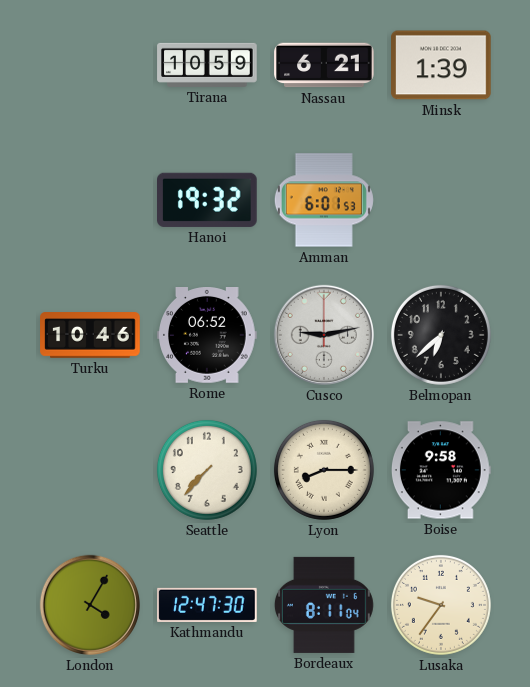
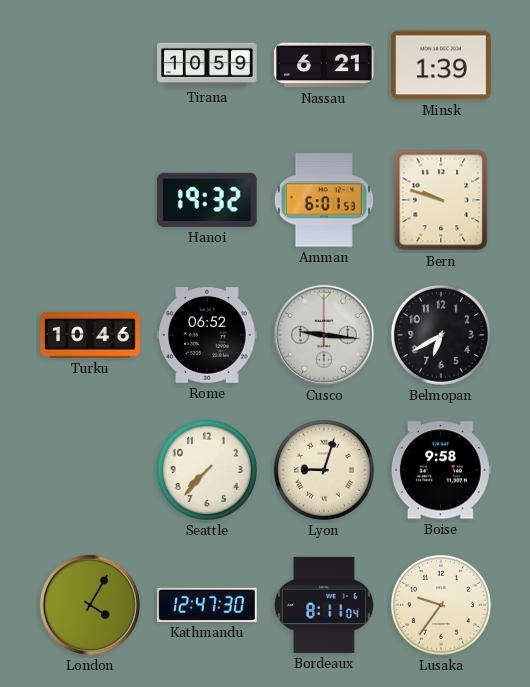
Bern: none -> 9:48
Cusco: 9:13 -> 9:16
Belmopan: 6:38 -> 6:40
Lyon: 8:15 -> 9:03
